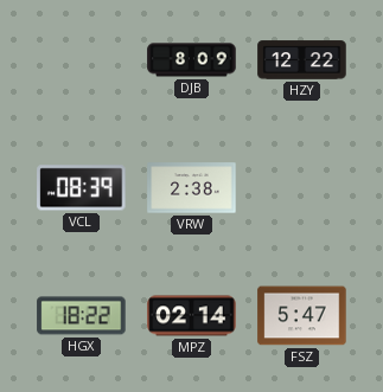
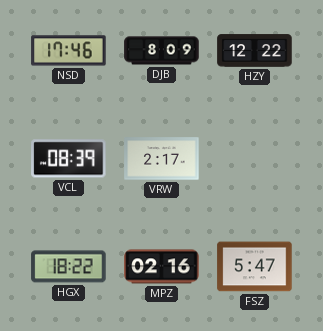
NSD: none -> 17:46
VRW: 2:38 -> 2:17
MPZ: 02:14 -> 02:16
